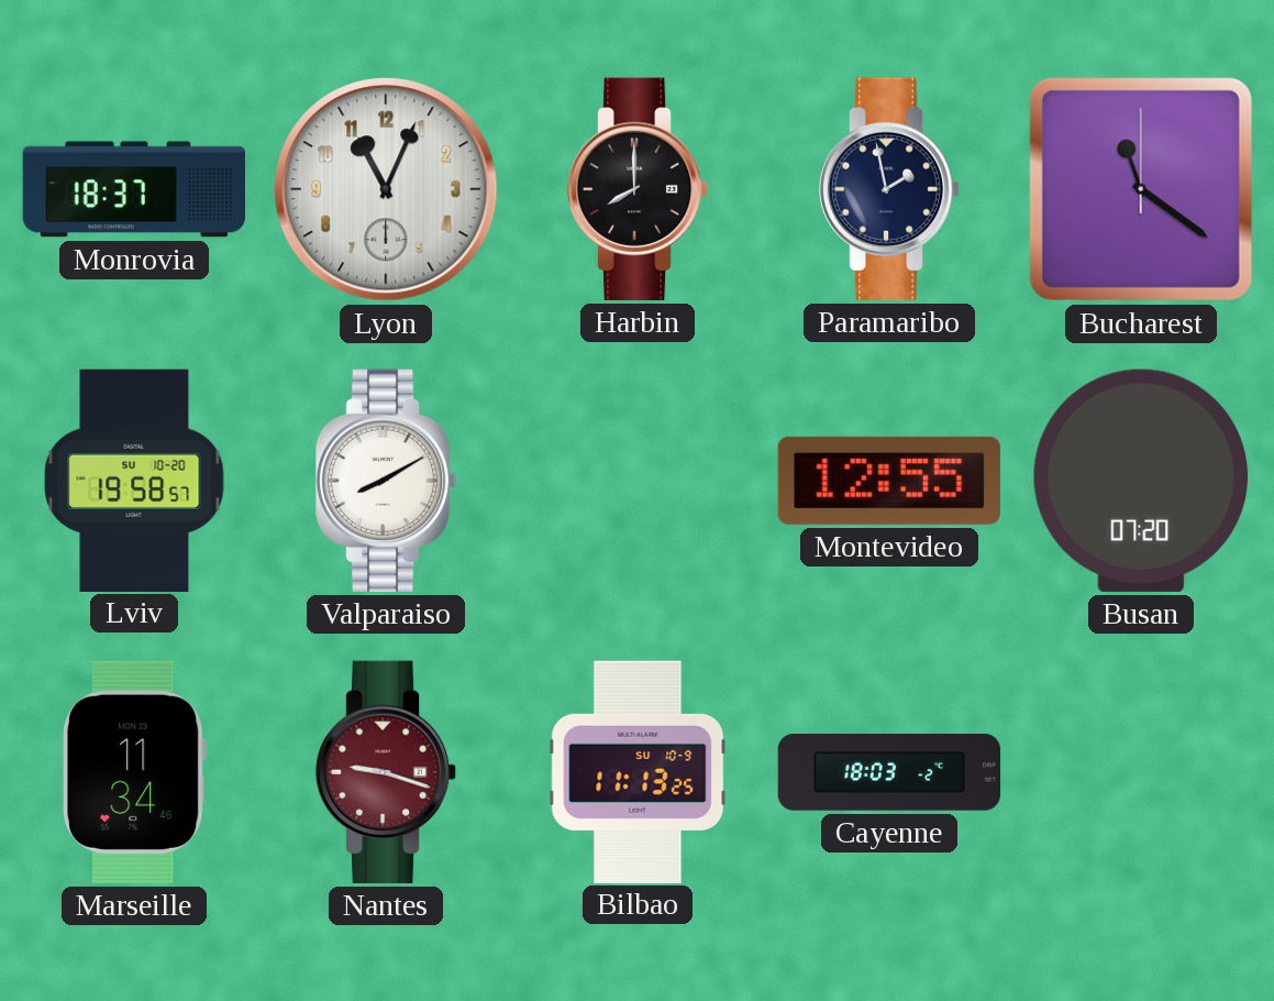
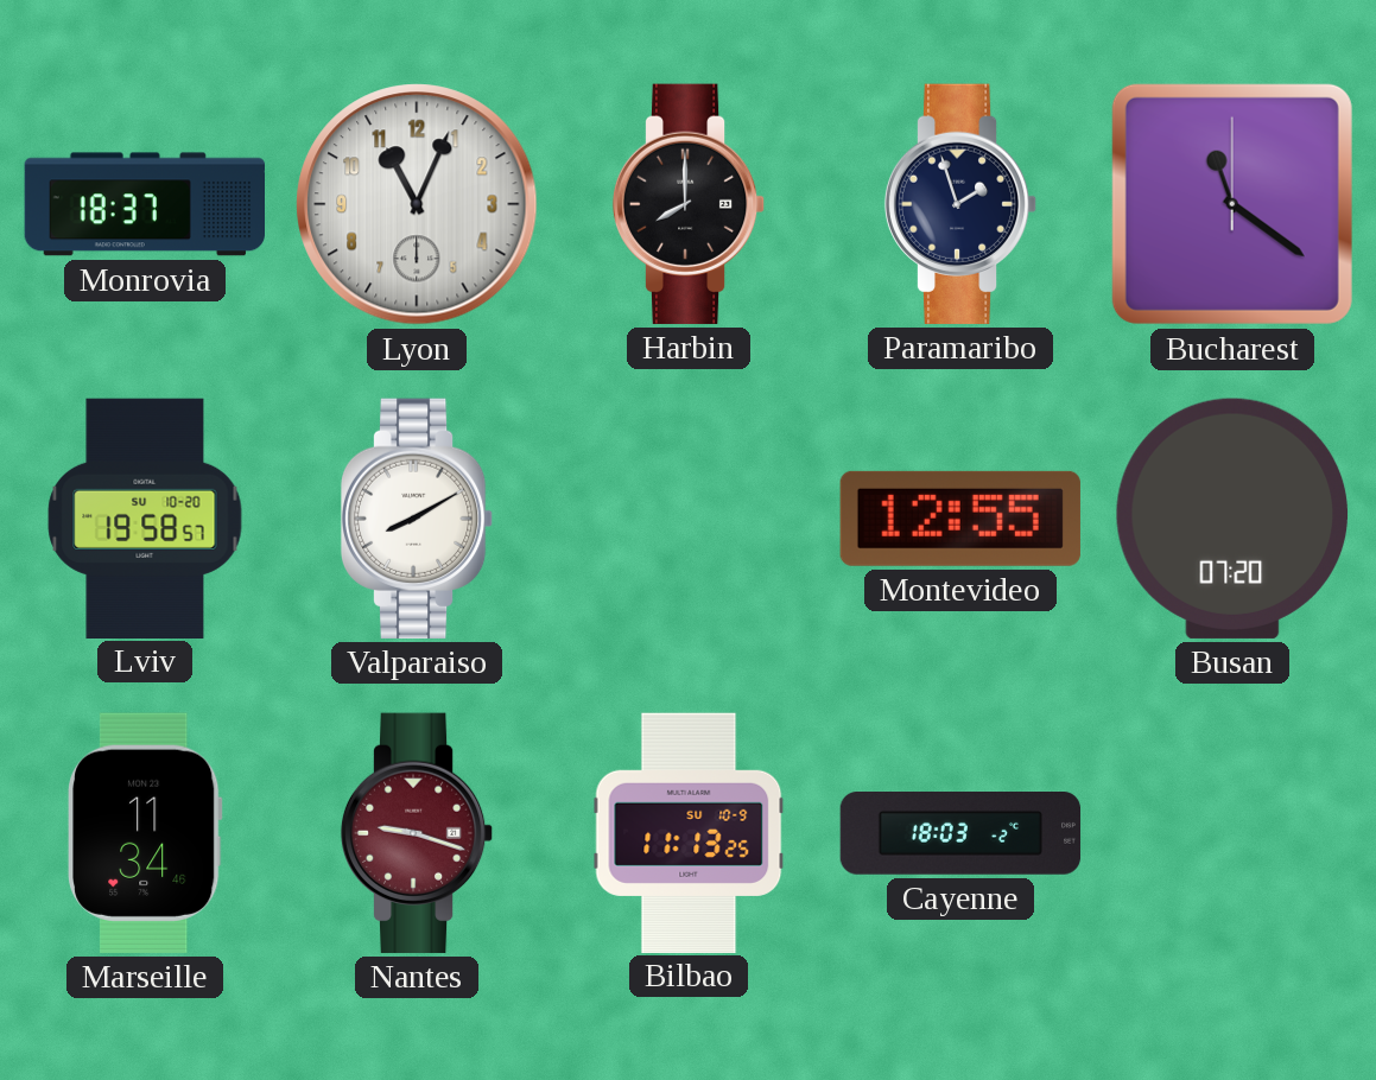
Paramaribo: 1:58 -> 1:57
